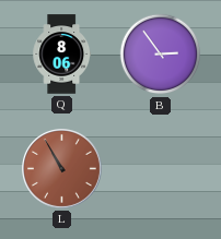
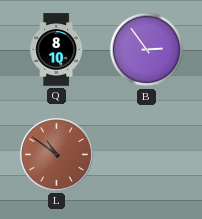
Q: 8:06 -> 8:10
L: 10:55 -> 10:51
